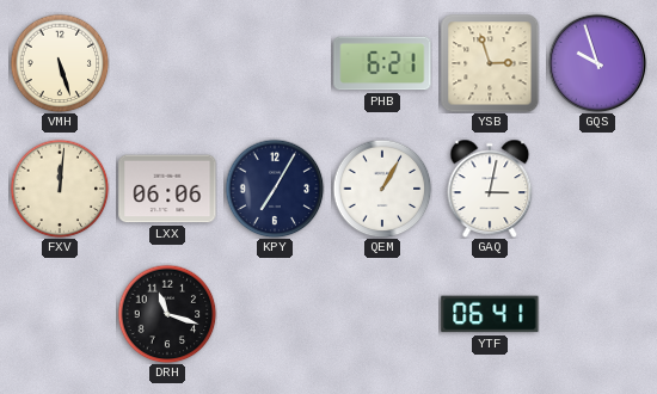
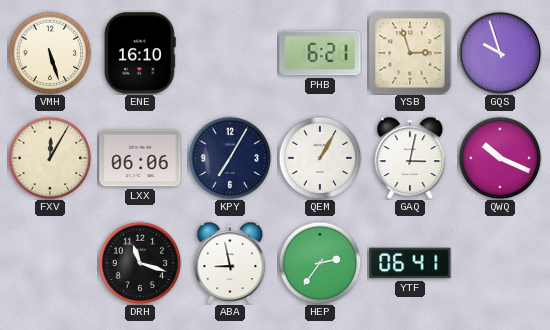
ENE: none -> 16:10
FXV: 12:01 -> 12:05
QWQ: none -> 10:19
ABA: none -> 8:58
HEP: none -> 2:36
